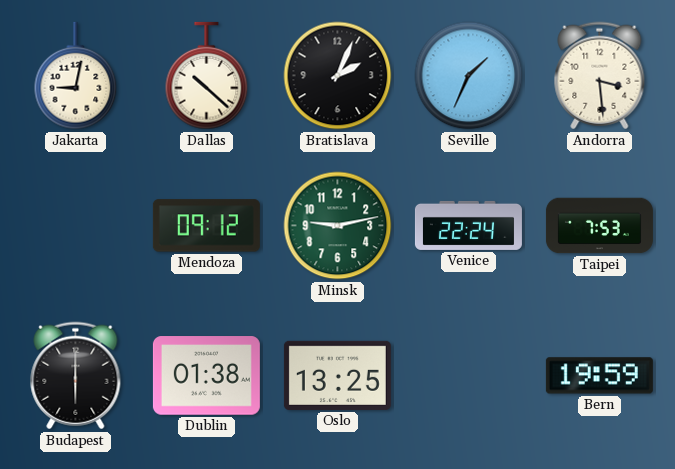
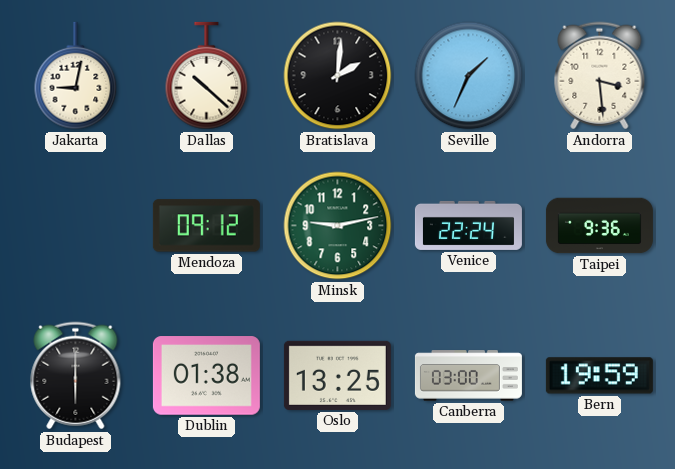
Bratislava: 2:04 -> 2:01
Taipei: 7:53 -> 9:36
Canberra: none -> 03:00
